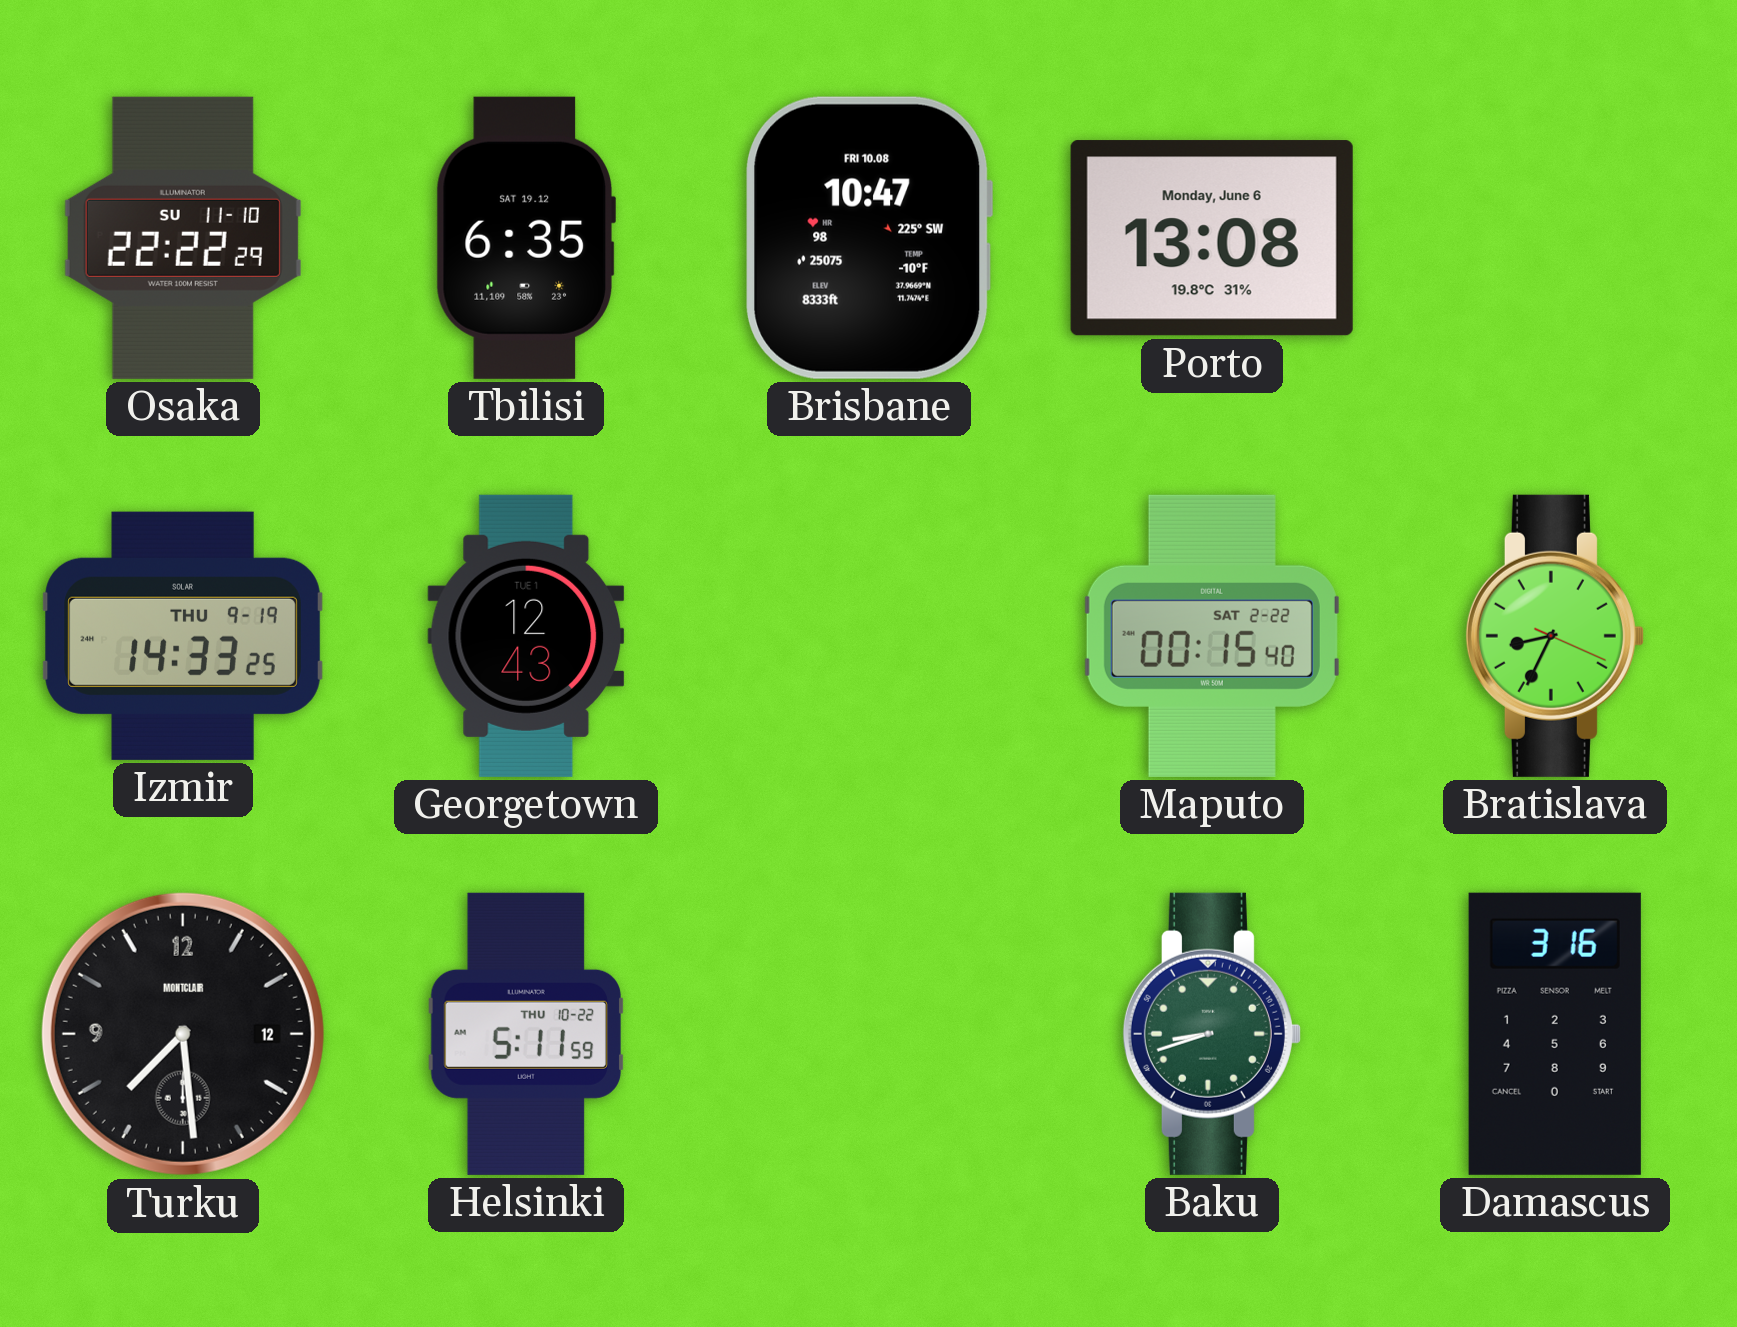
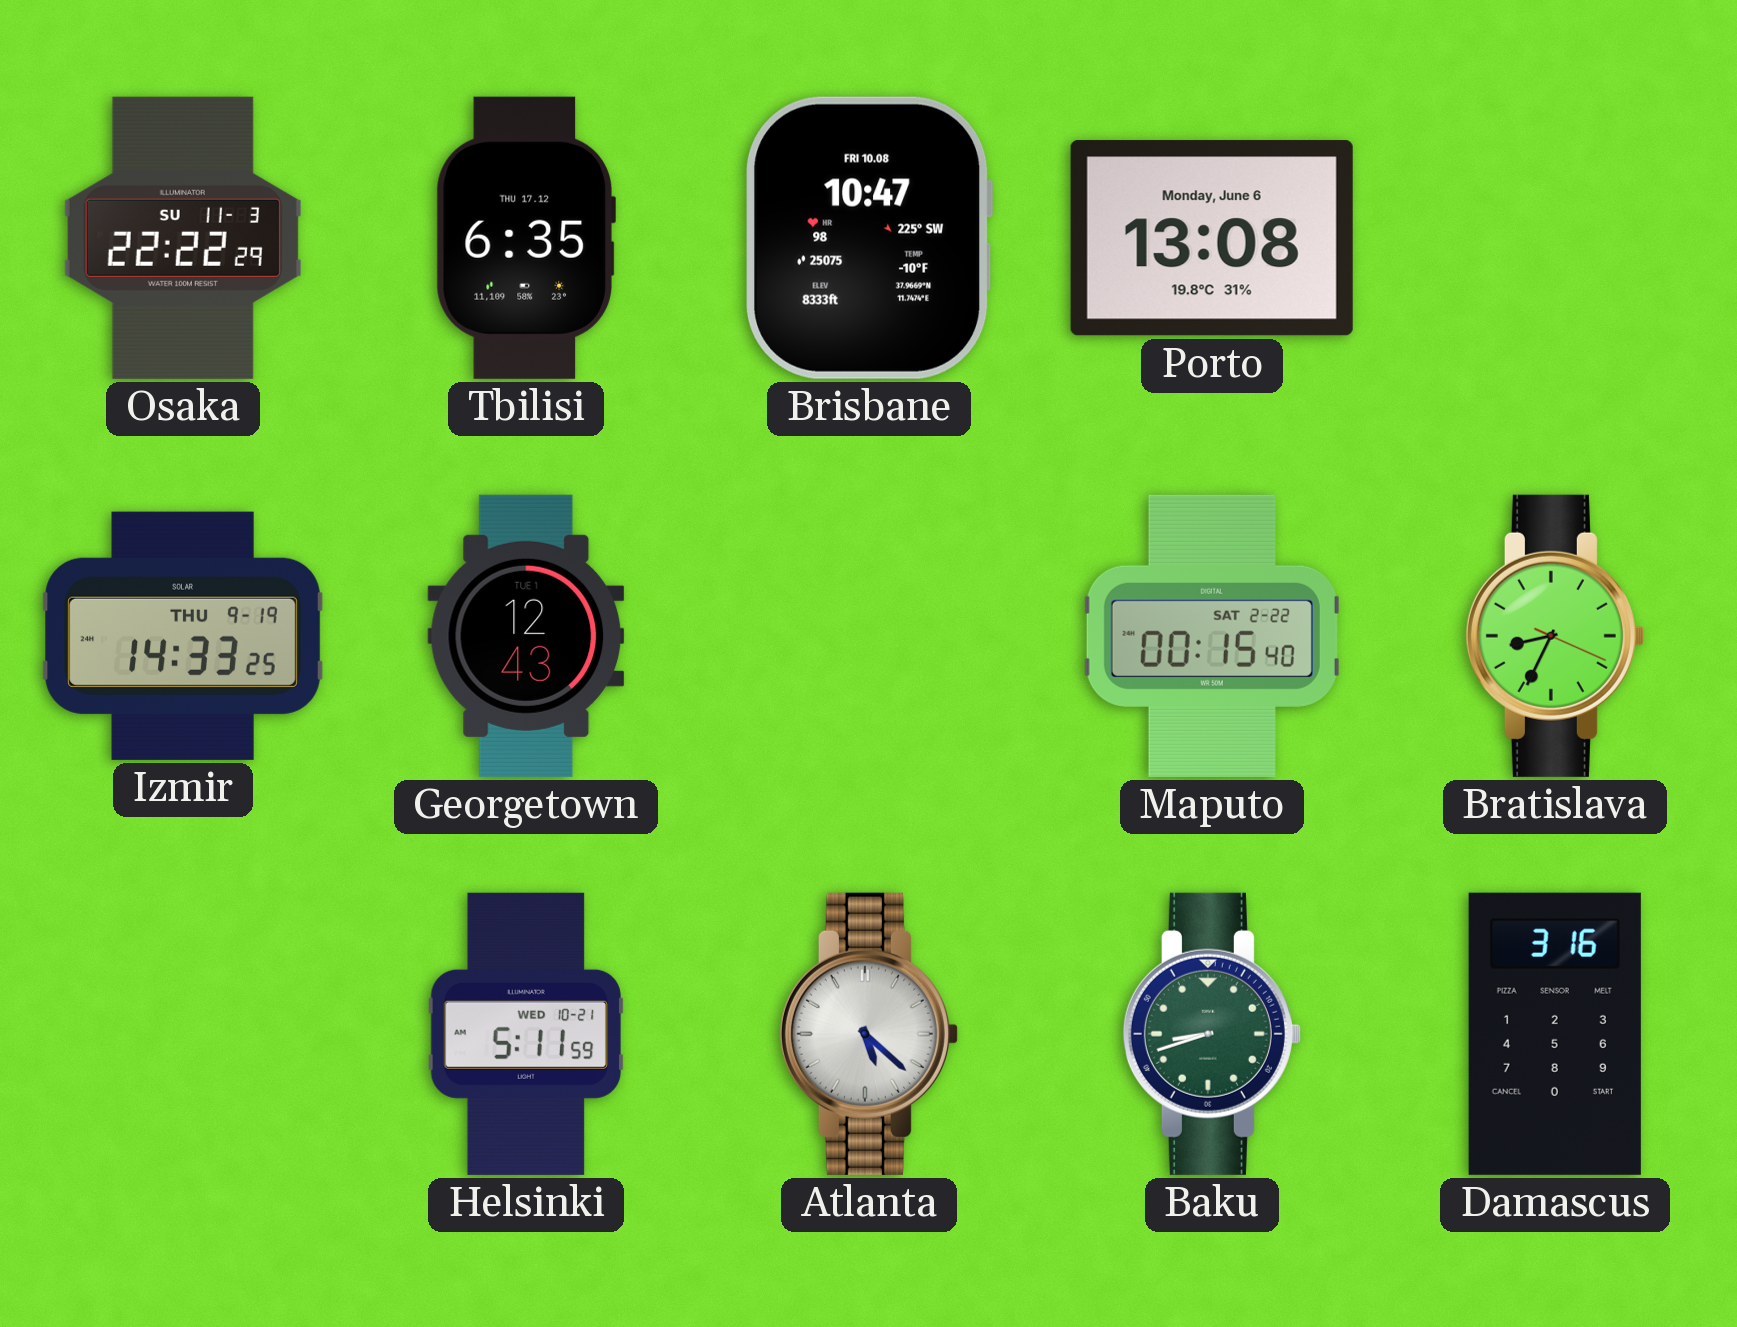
Osaka date: SU 11-10 -> SU 11-3
Tbilisi date: SAT 19.12 -> THU 17.12
Turku: 7:29 -> none
Helsinki date: THU 10-22 -> WED 10-21
Atlanta: none -> 5:22
